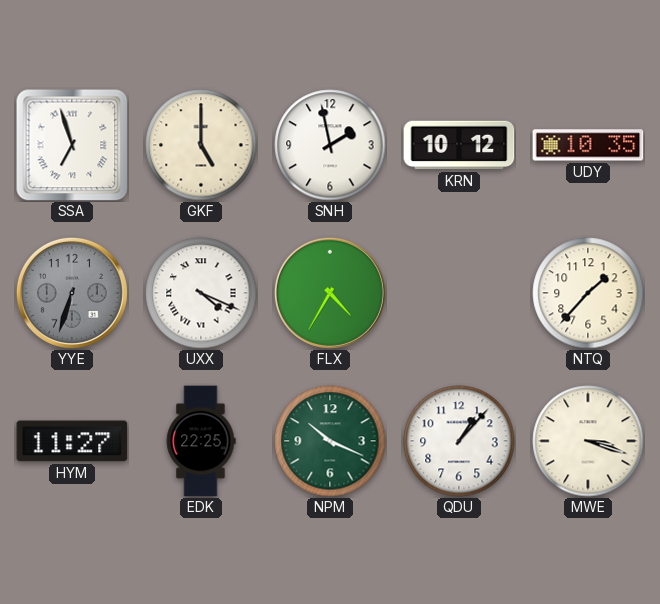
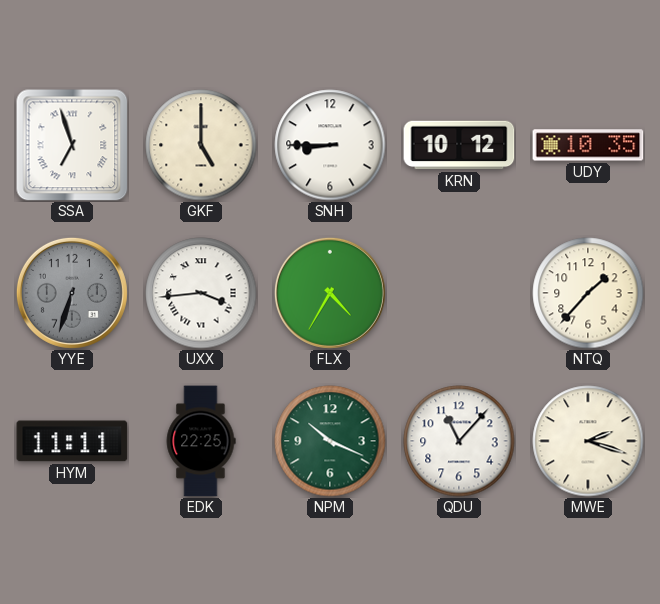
SNH: 1:58 -> 8:45
UXX: 4:19 -> 3:44
HYM: 11:27 -> 11:11
QDU: 1:07 -> 11:07
MWE: 3:18 -> 2:18
